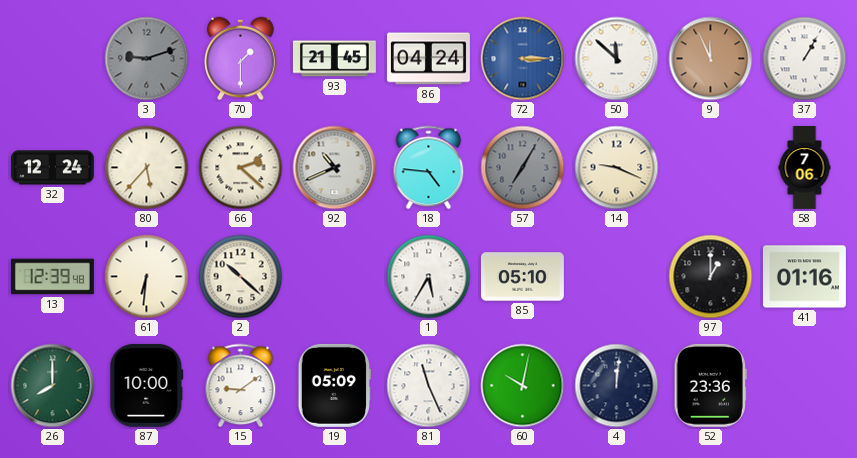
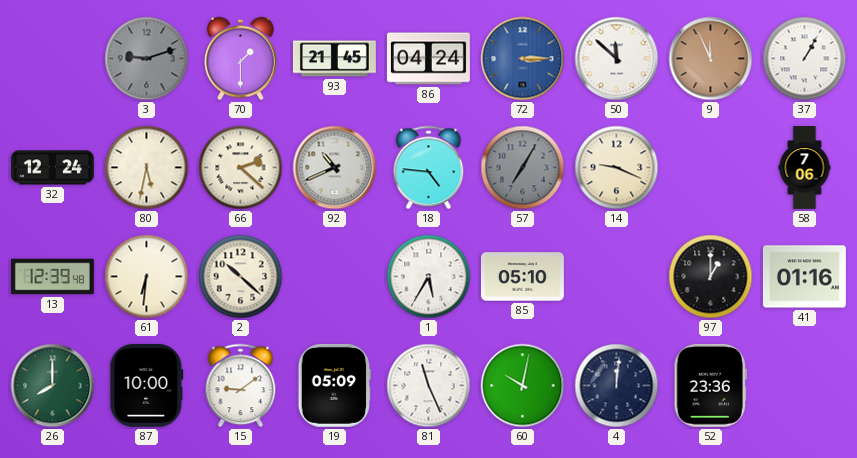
80: 5:37 -> 5:32
